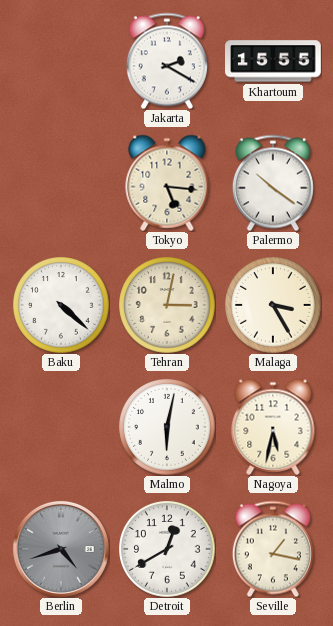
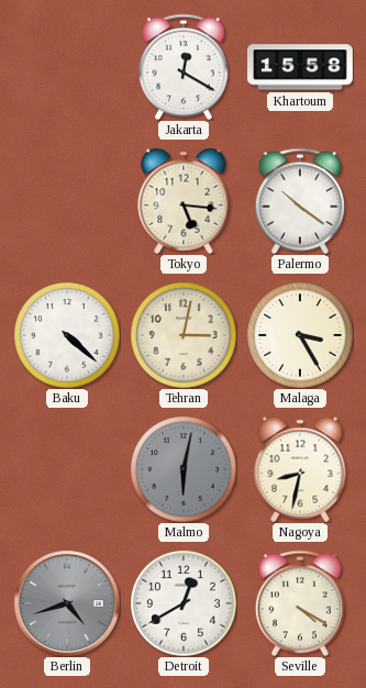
Jakarta: 2:20 -> 12:20
Khartoum: 15:55 -> 15:58
Malmo dial: white -> grey
Nagoya: 5:32 -> 8:32
Seville: 1:17 -> 4:20
